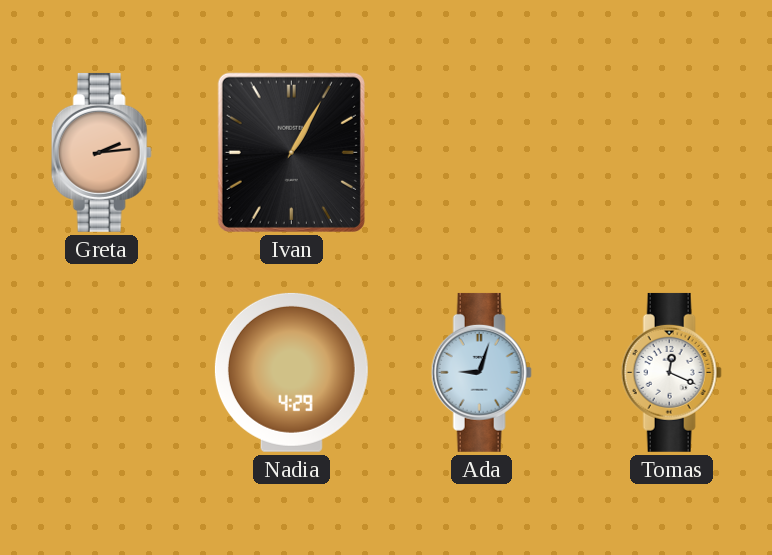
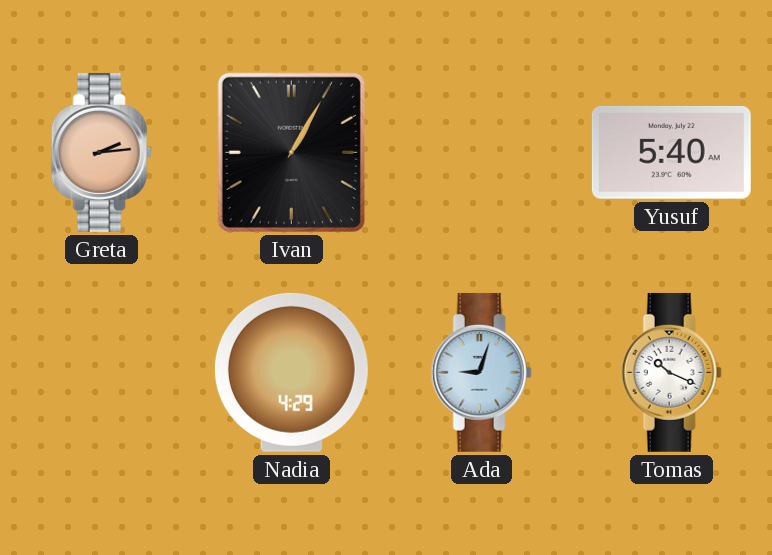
Yusuf: none -> 5:40
Tomas: 12:19 -> 10:19
